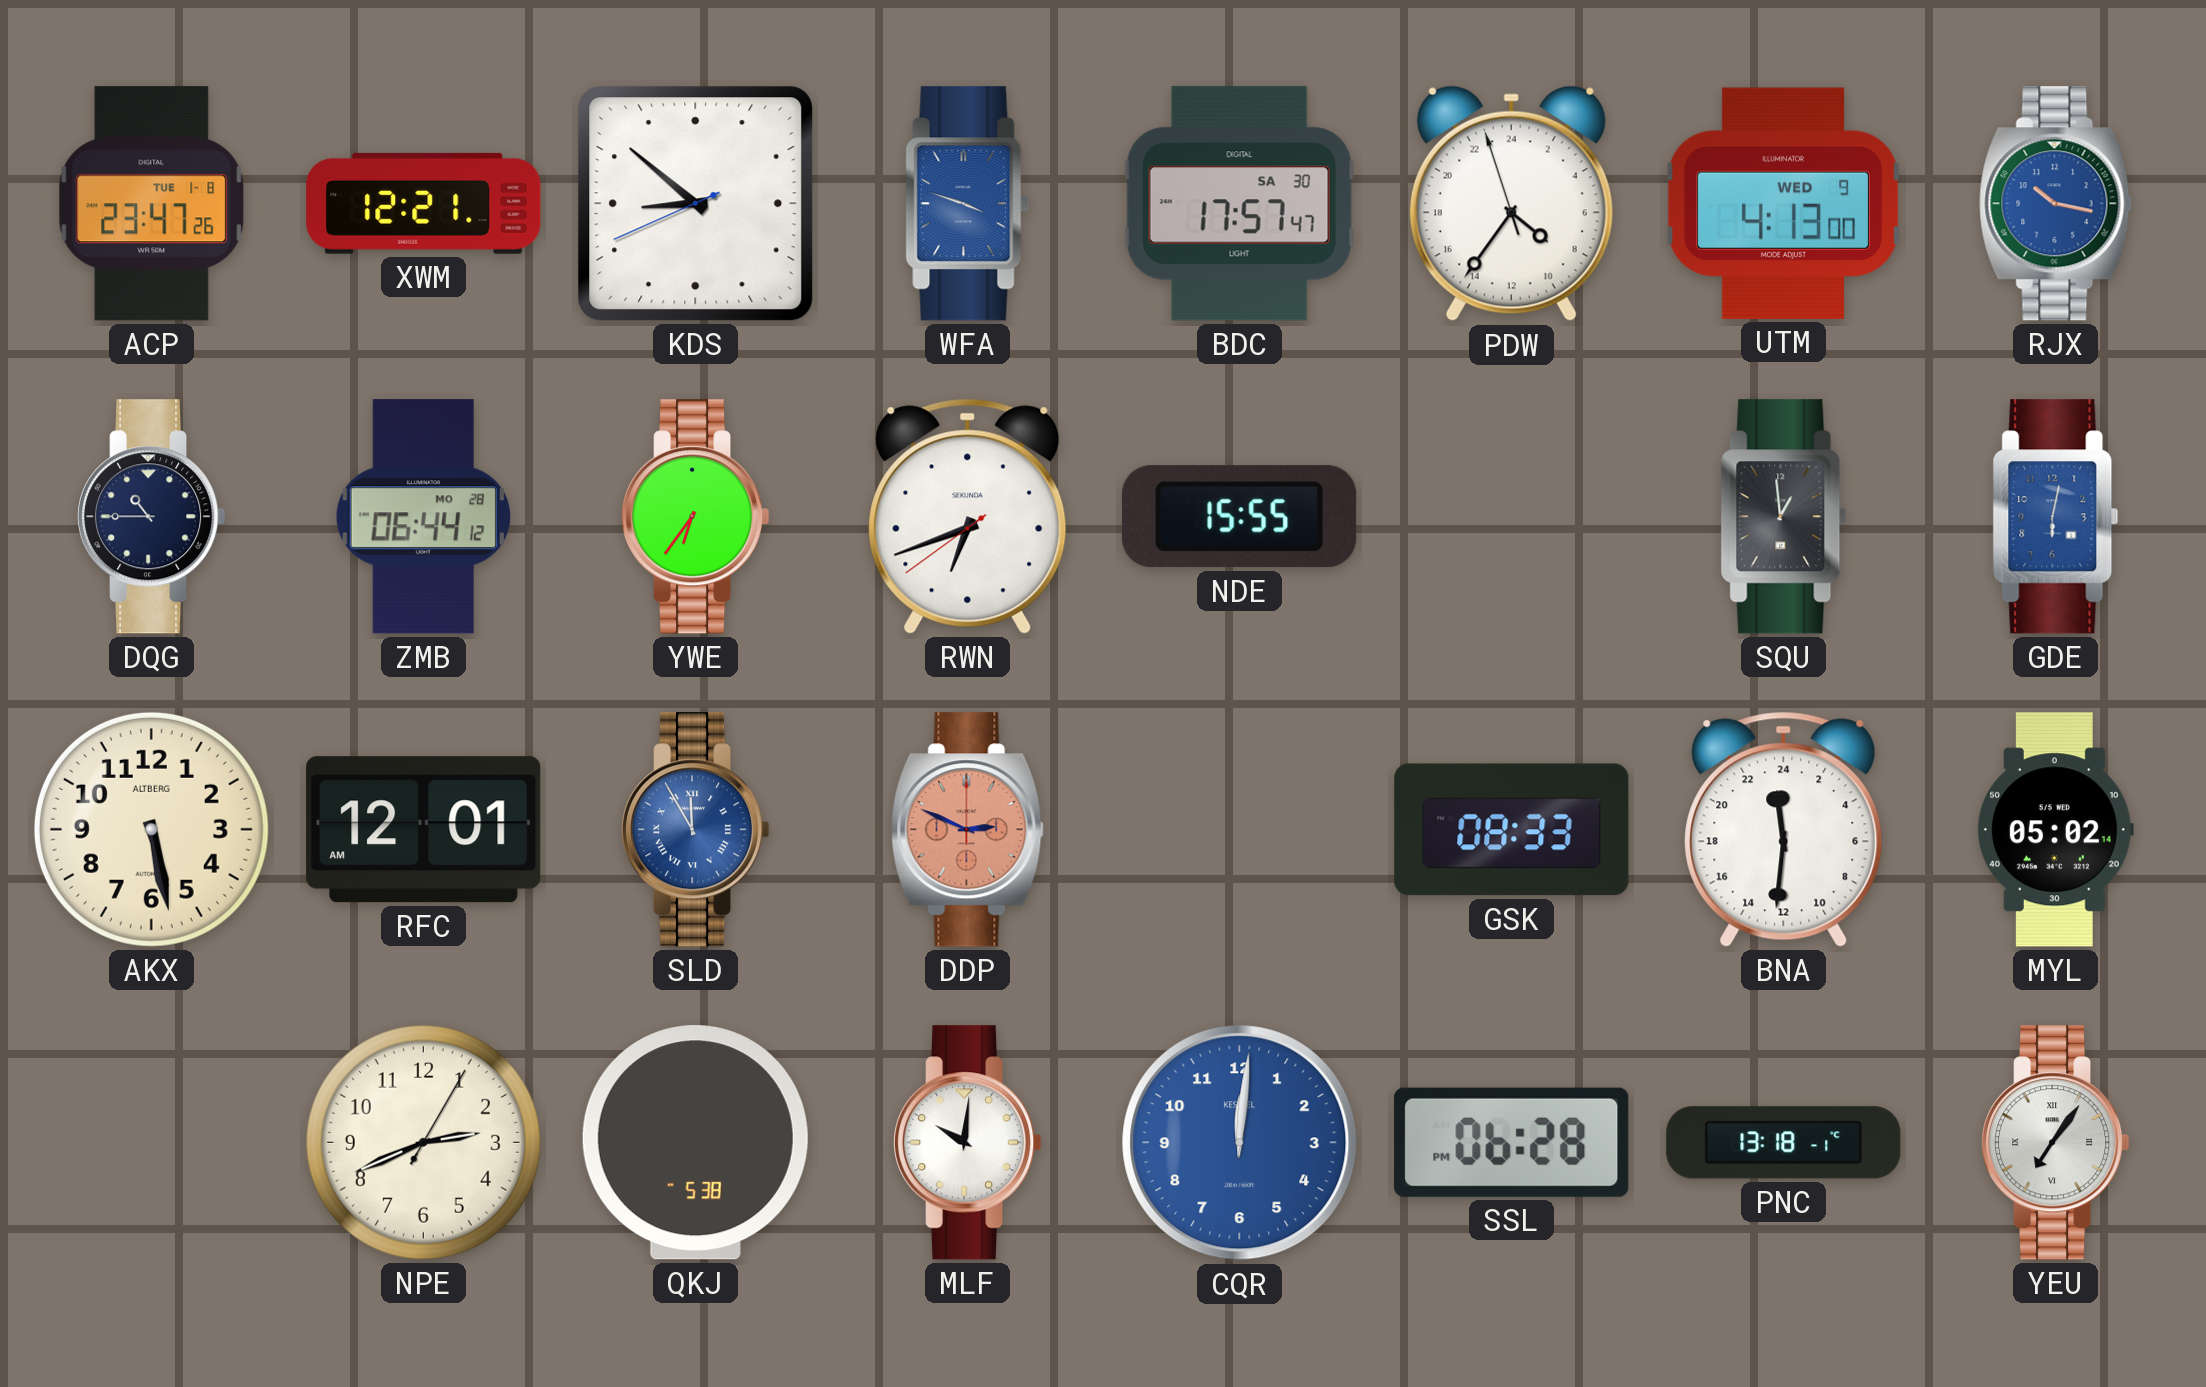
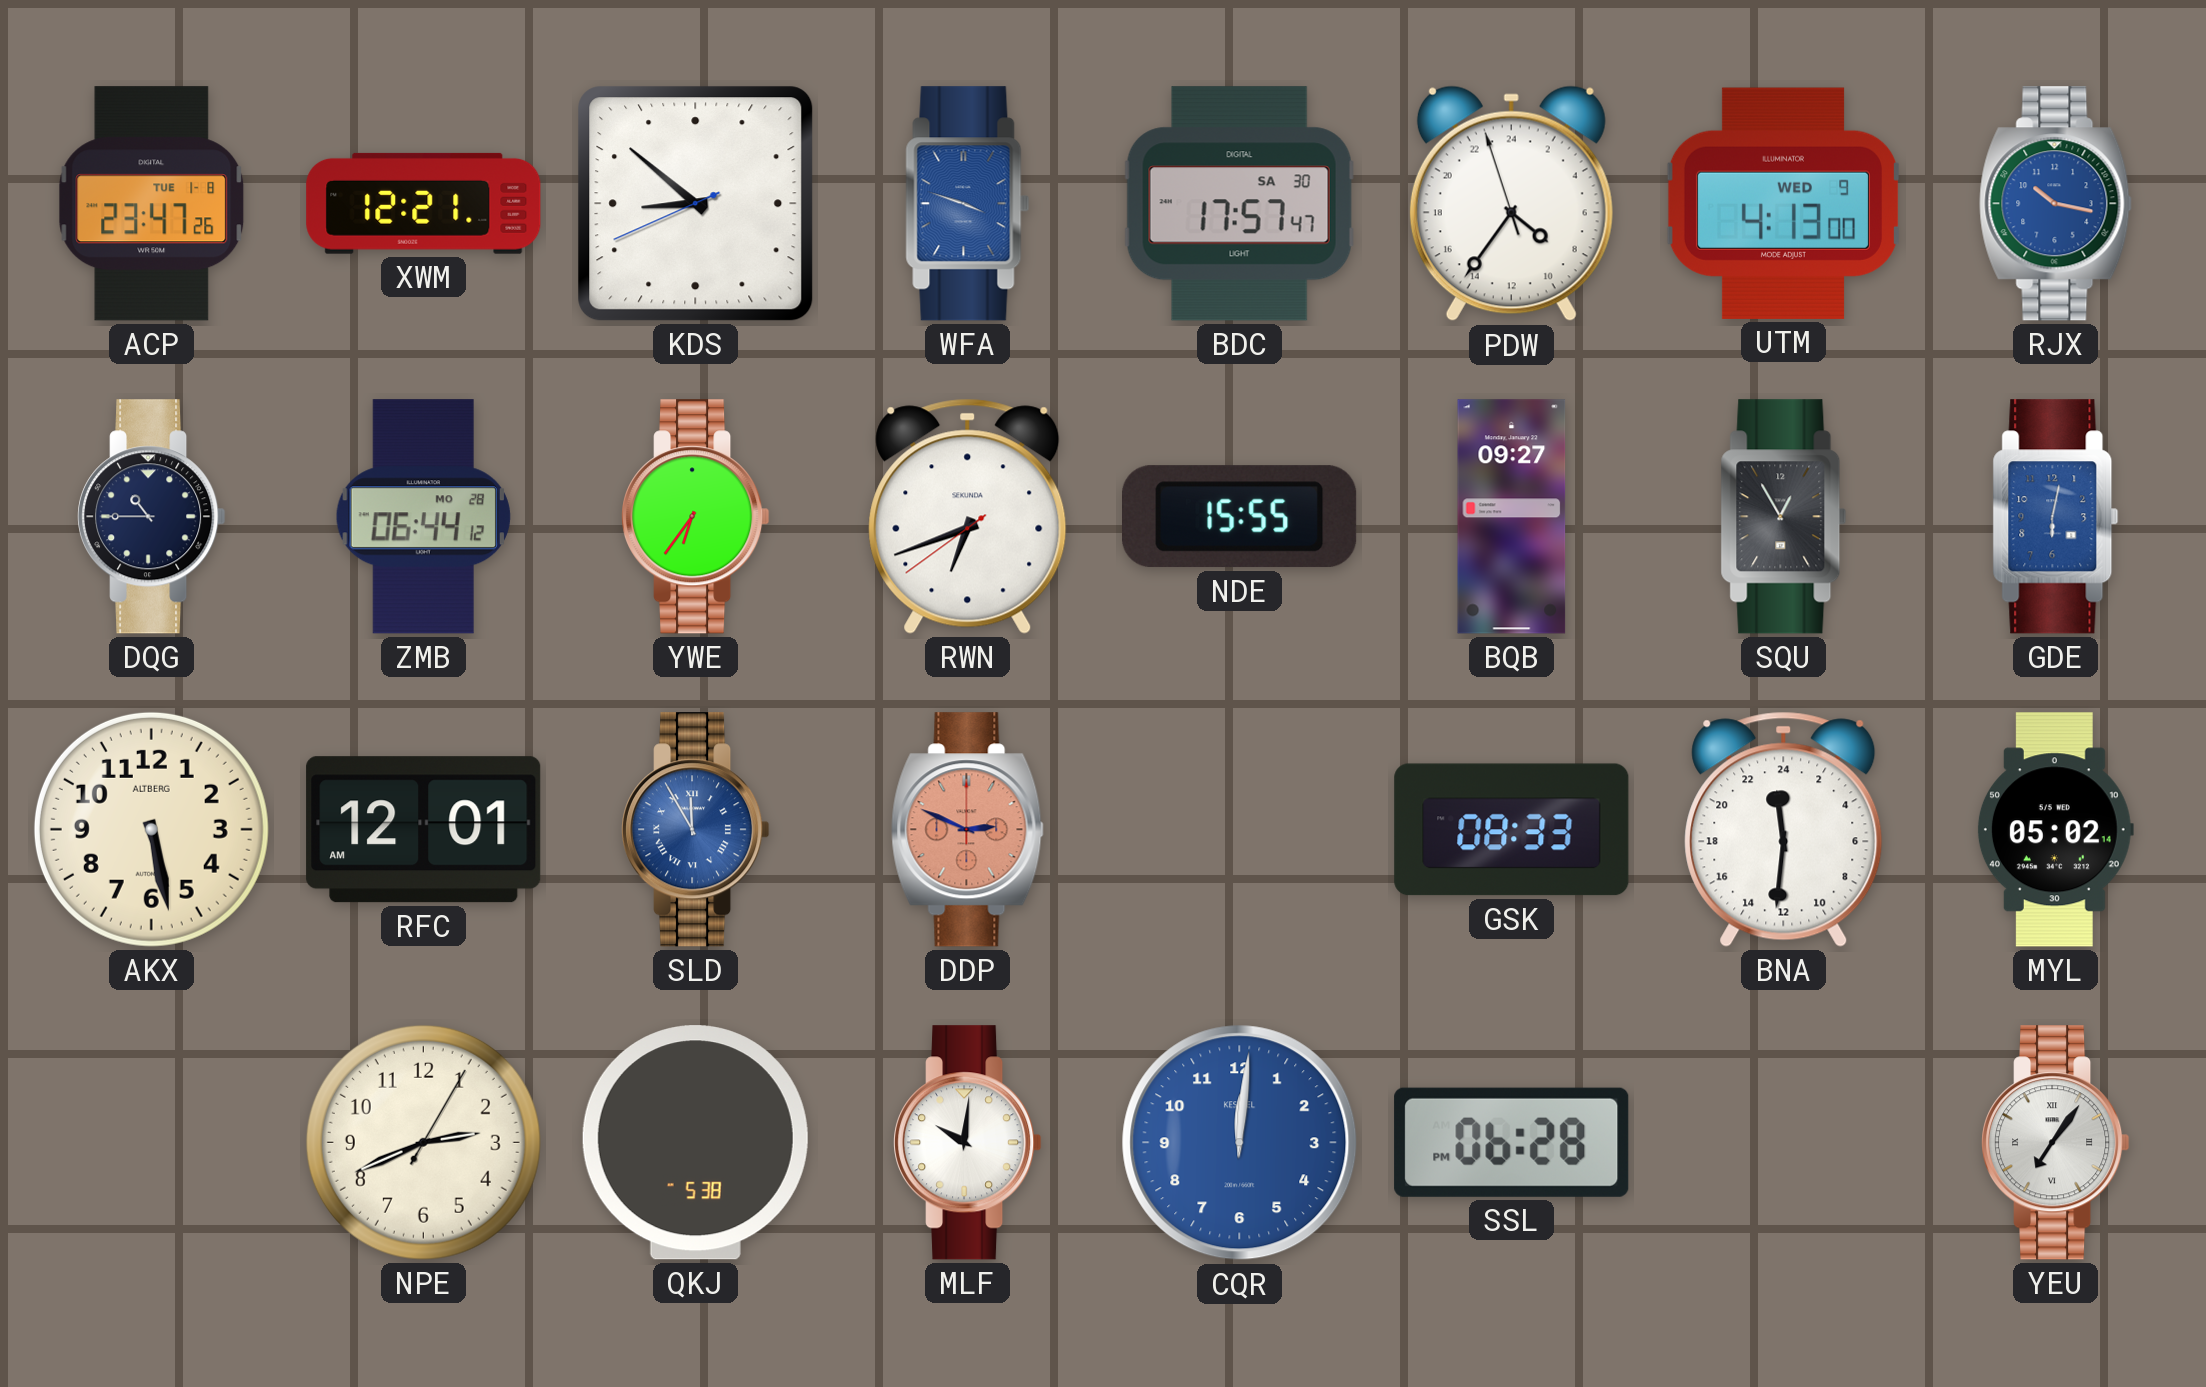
BQB: none -> 09:27
SQU: 12:59 -> 12:55
PNC: 13:18 -> none
